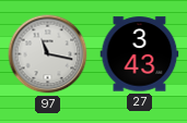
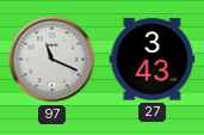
97: 11:17 -> 11:19
